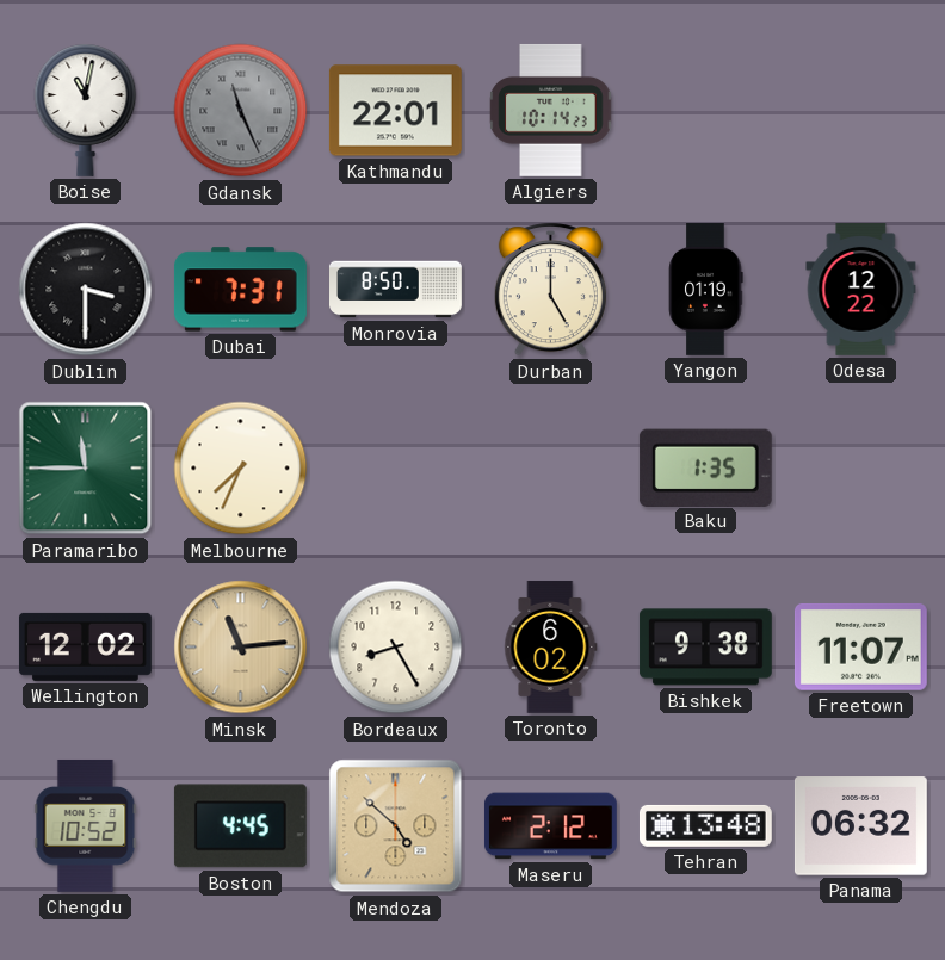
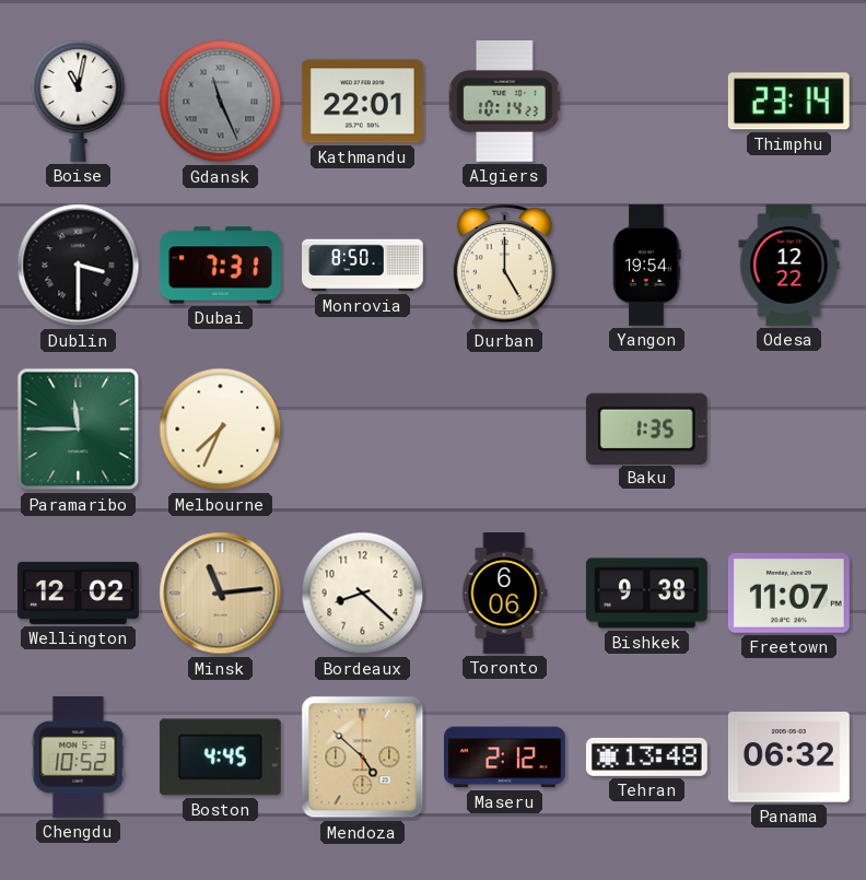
Thimphu: none -> 23:14
Yangon: 01:19 -> 19:54
Bordeaux: 8:25 -> 8:22
Toronto: 6:02 -> 6:06
